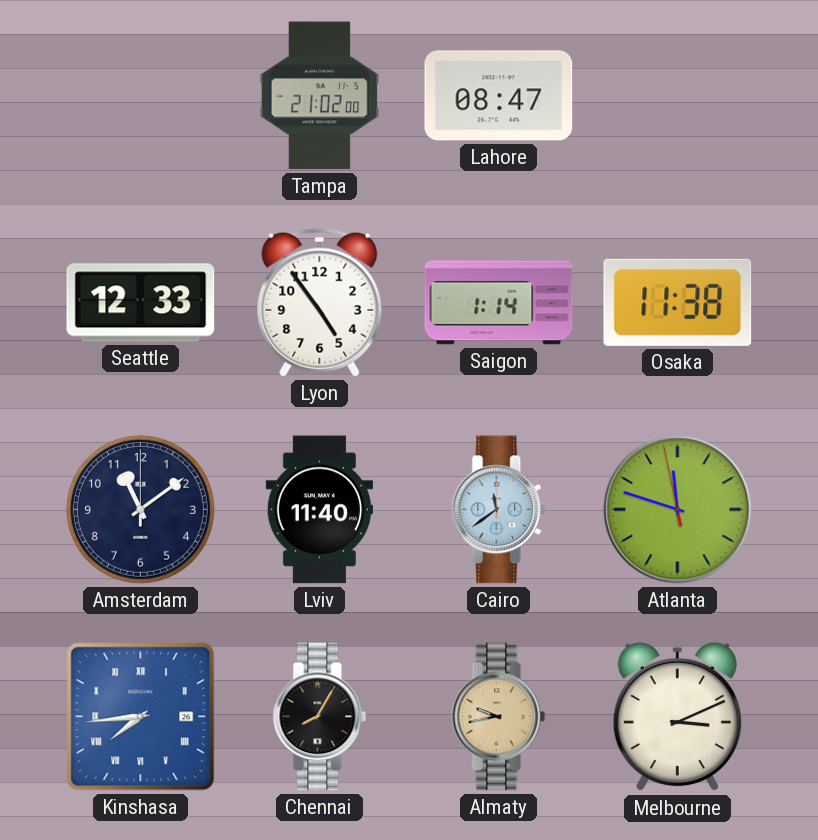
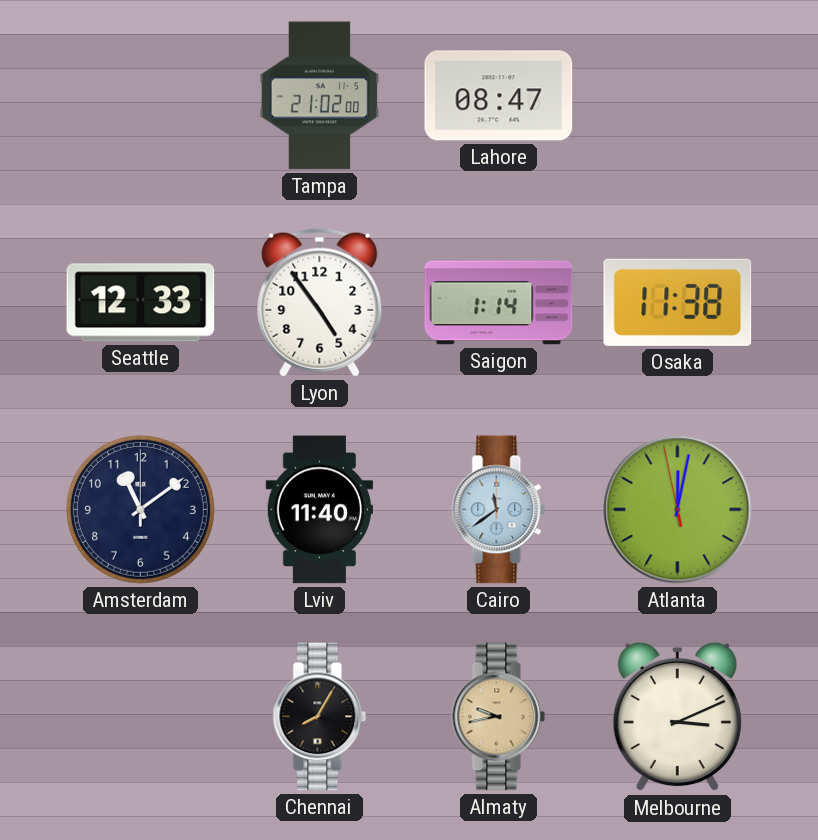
Atlanta: 11:47 -> 12:01
Kinshasa: 7:44 -> none
